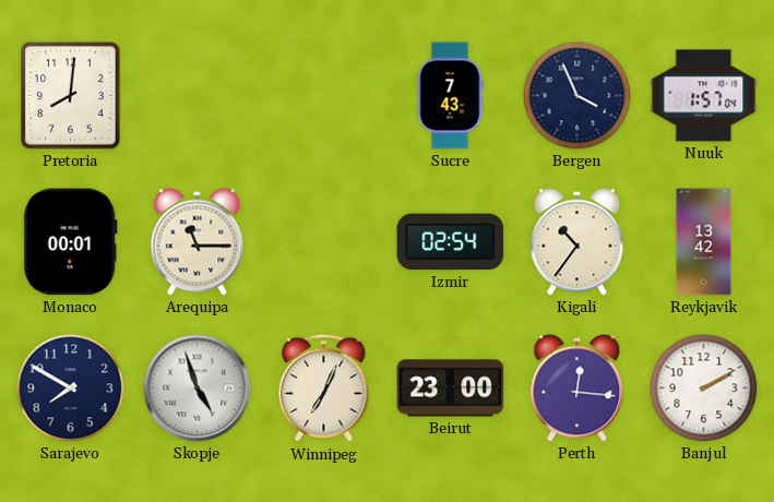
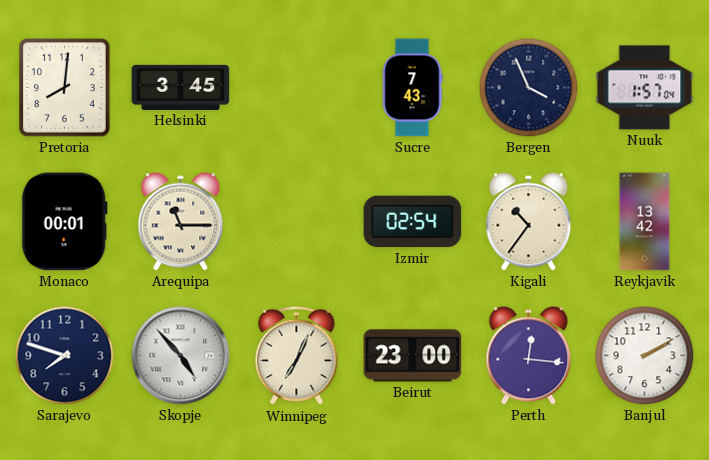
Helsinki: none -> 3:45
Sarajevo: 7:50 -> 7:48
Skopje: 4:57 -> 4:53
